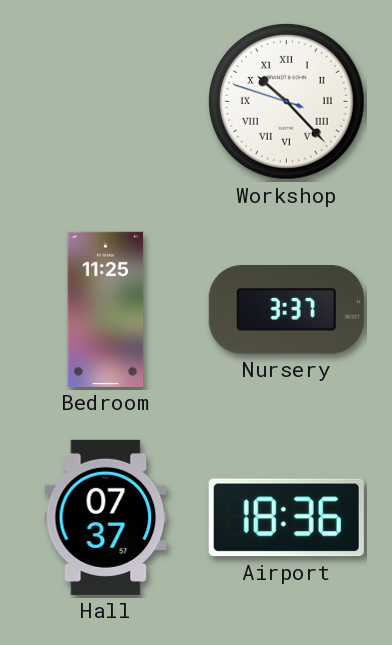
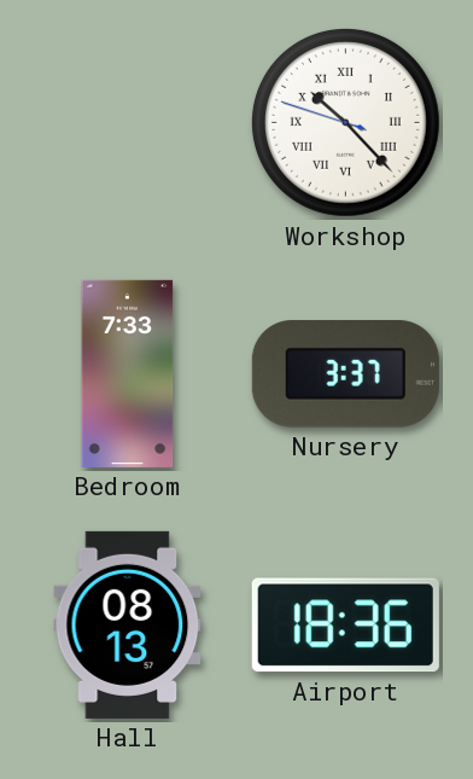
Bedroom: 11:25 -> 7:33
Hall: 07:37 -> 08:13
